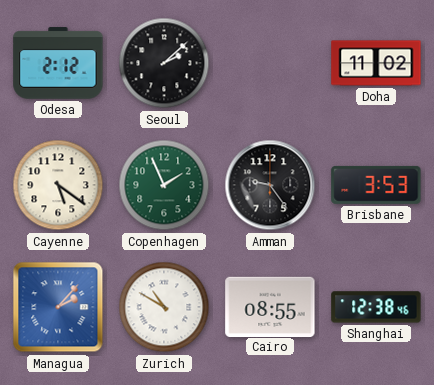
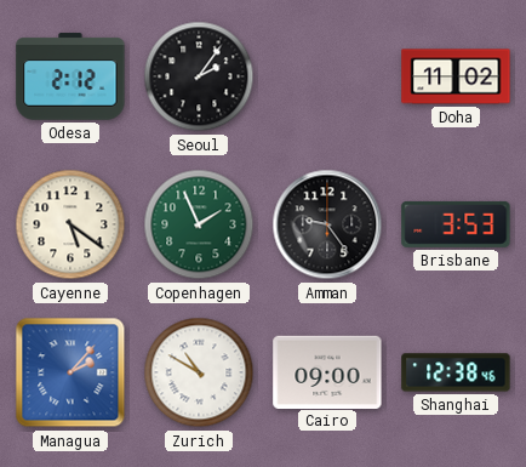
Seoul: 2:08 -> 2:06
Cairo: 08:55 -> 09:00
